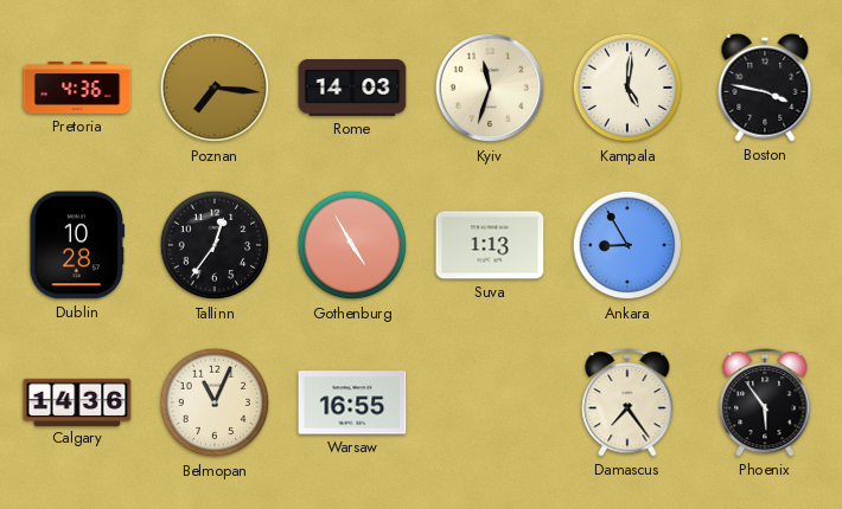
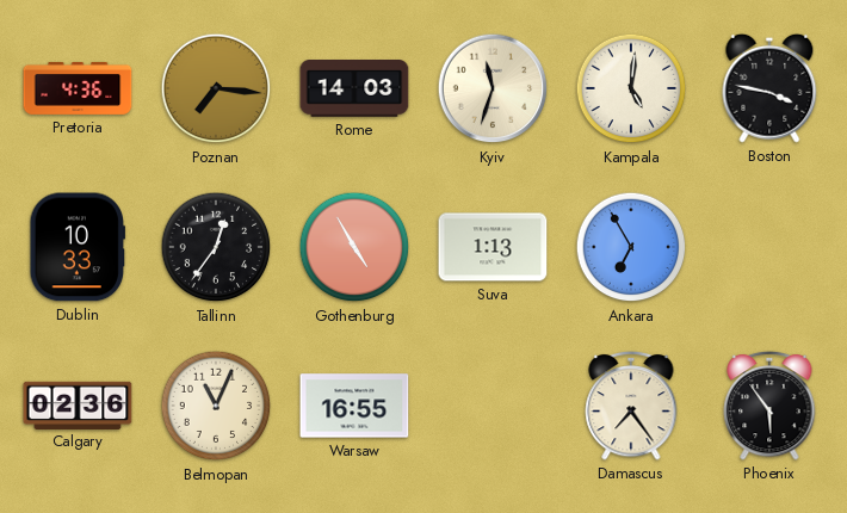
Dublin: 10:28 -> 10:33
Ankara: 8:55 -> 6:55
Calgary: 14:36 -> 02:36
